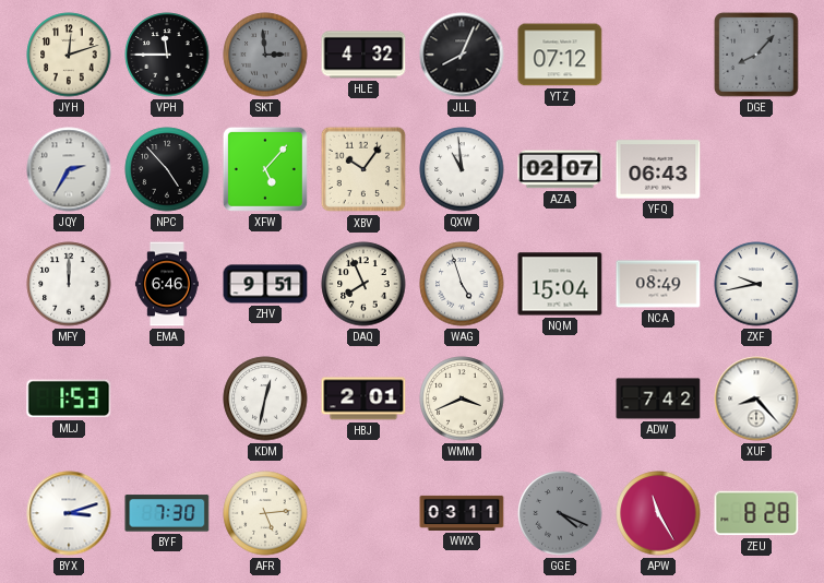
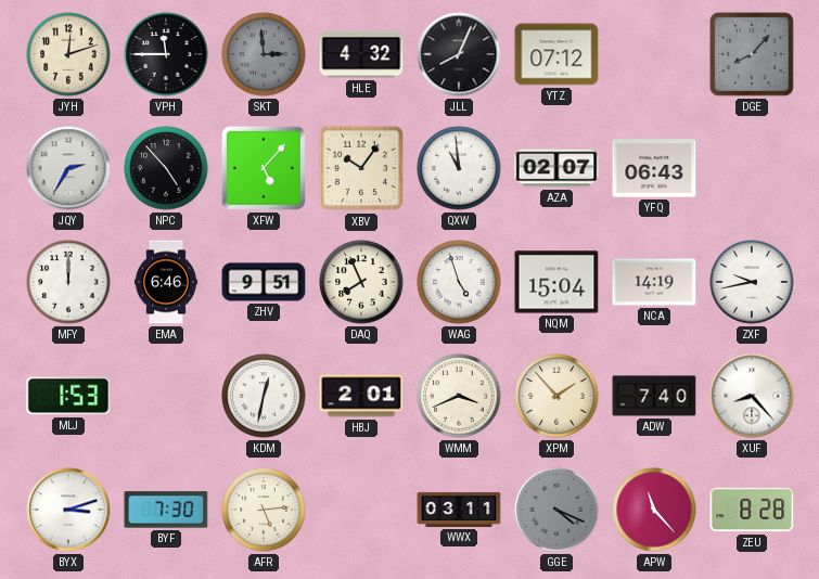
NCA: 08:49 -> 14:19
XPM: none -> 1:53
ADW: 7:42 -> 7:40
APW: 11:25 -> 11:23
